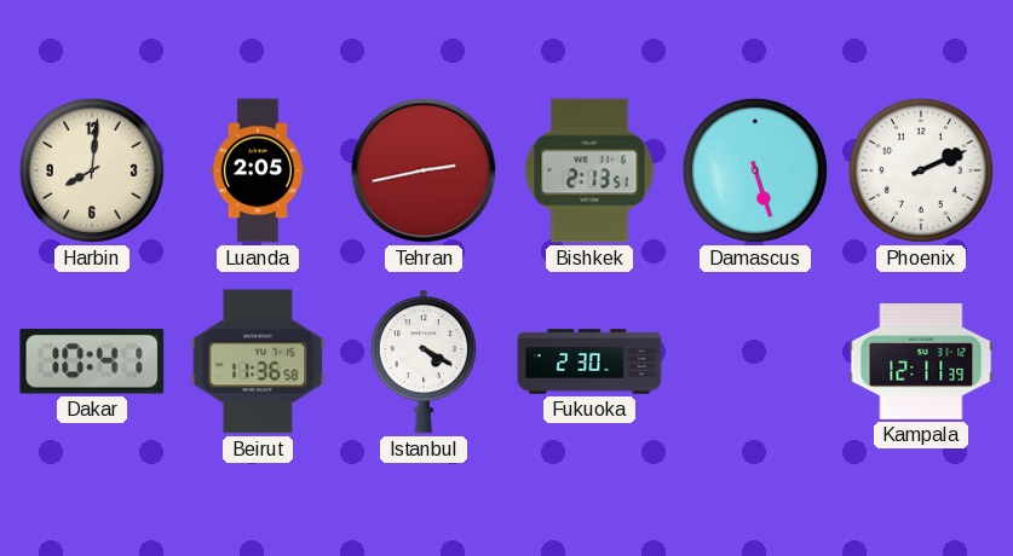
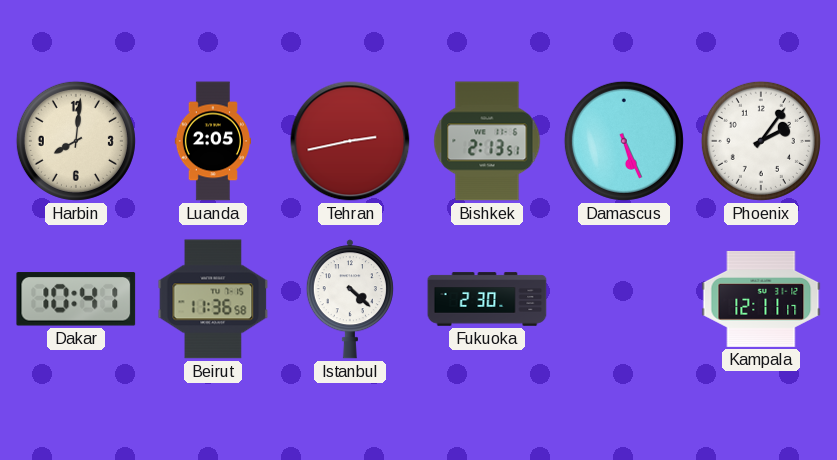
Damascus: 5:27 -> 5:26
Phoenix: 2:11 -> 2:06
Istanbul: 4:20 -> 4:22
Kampala: 12:11:39 -> 12:11:17
